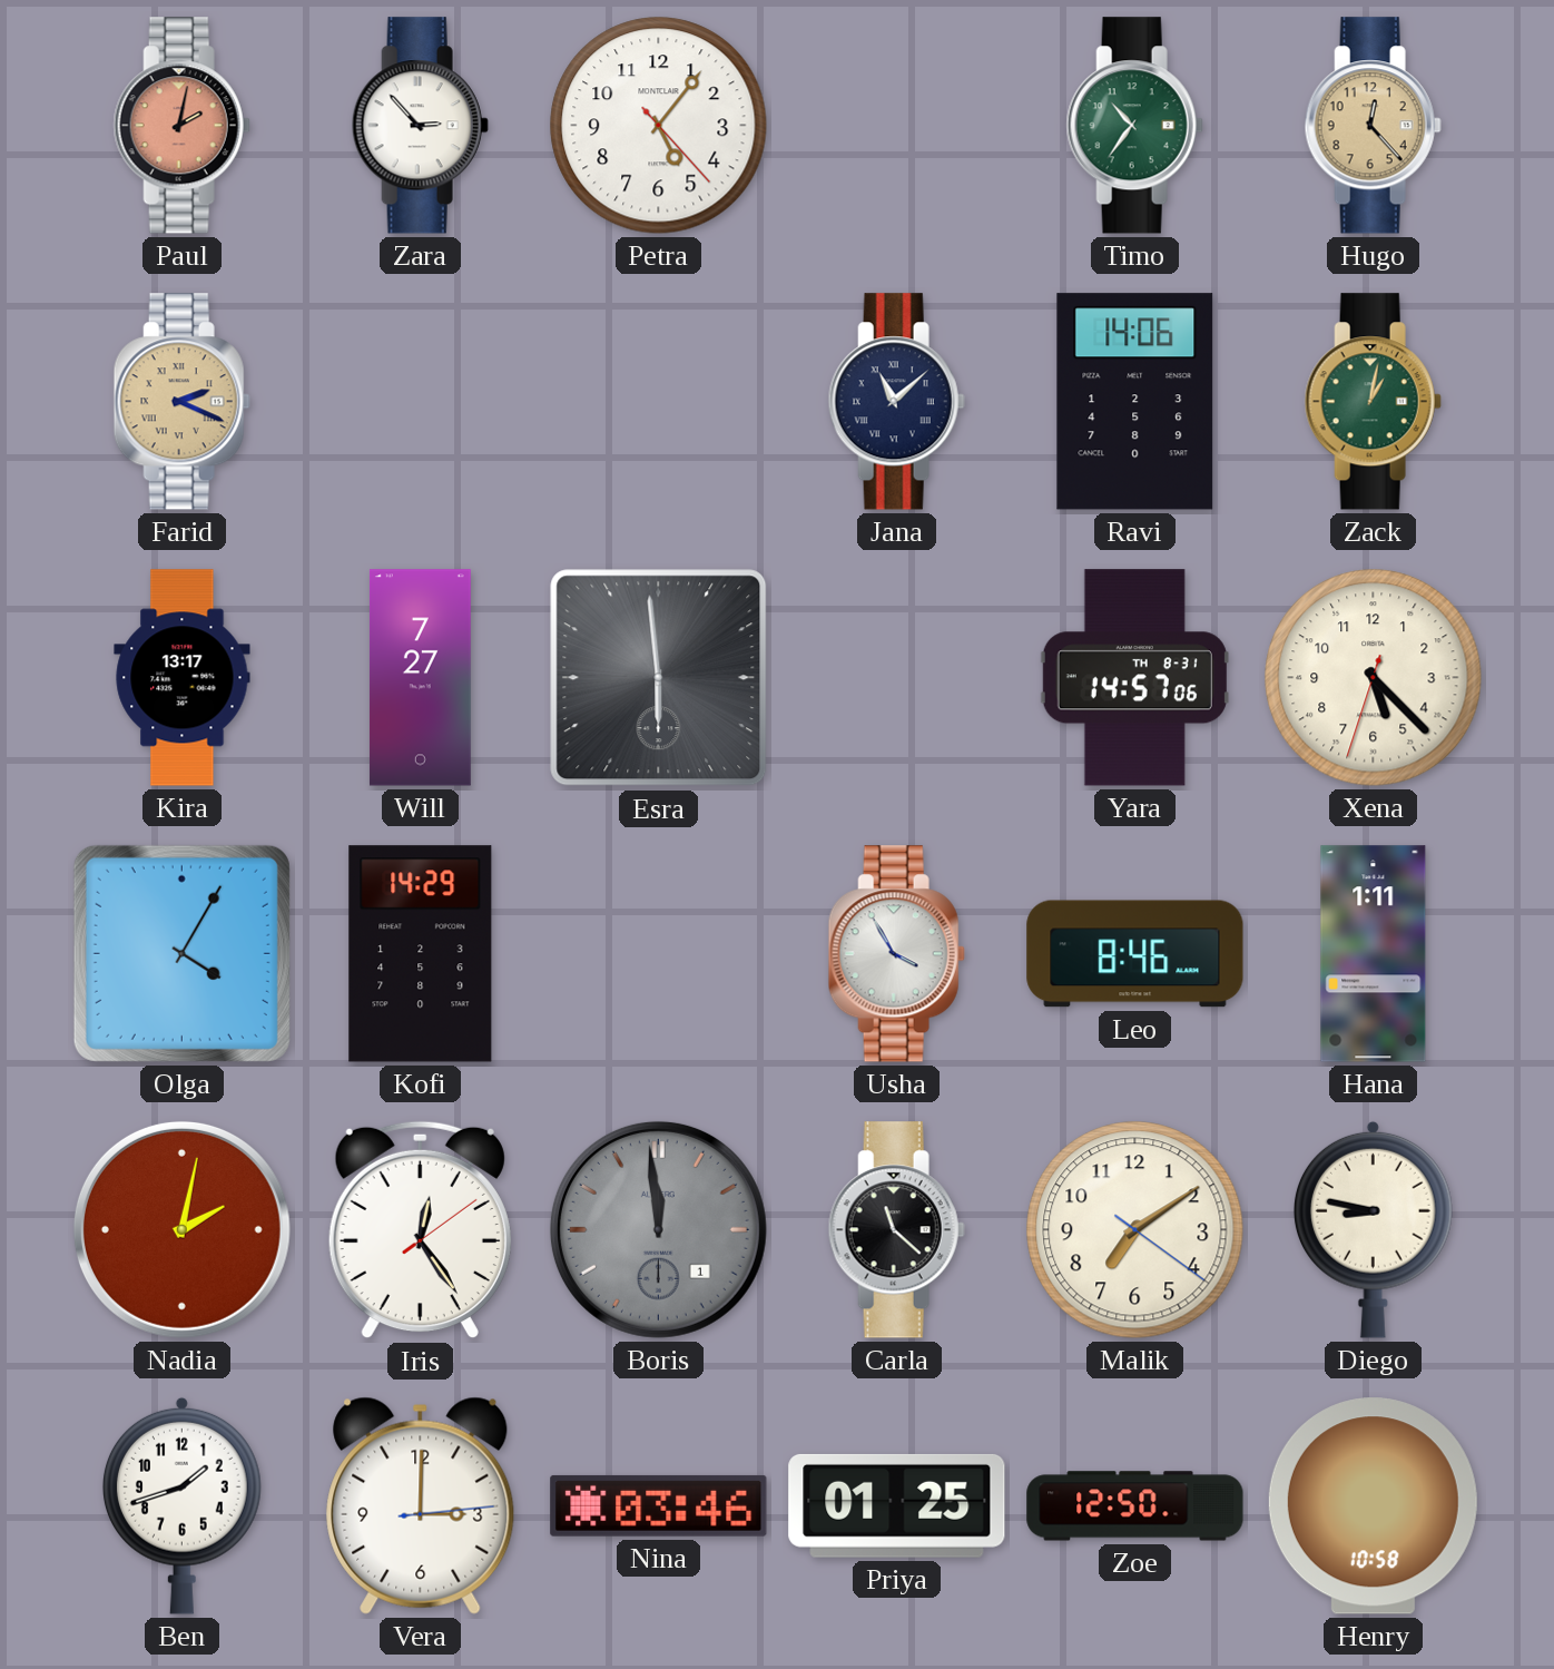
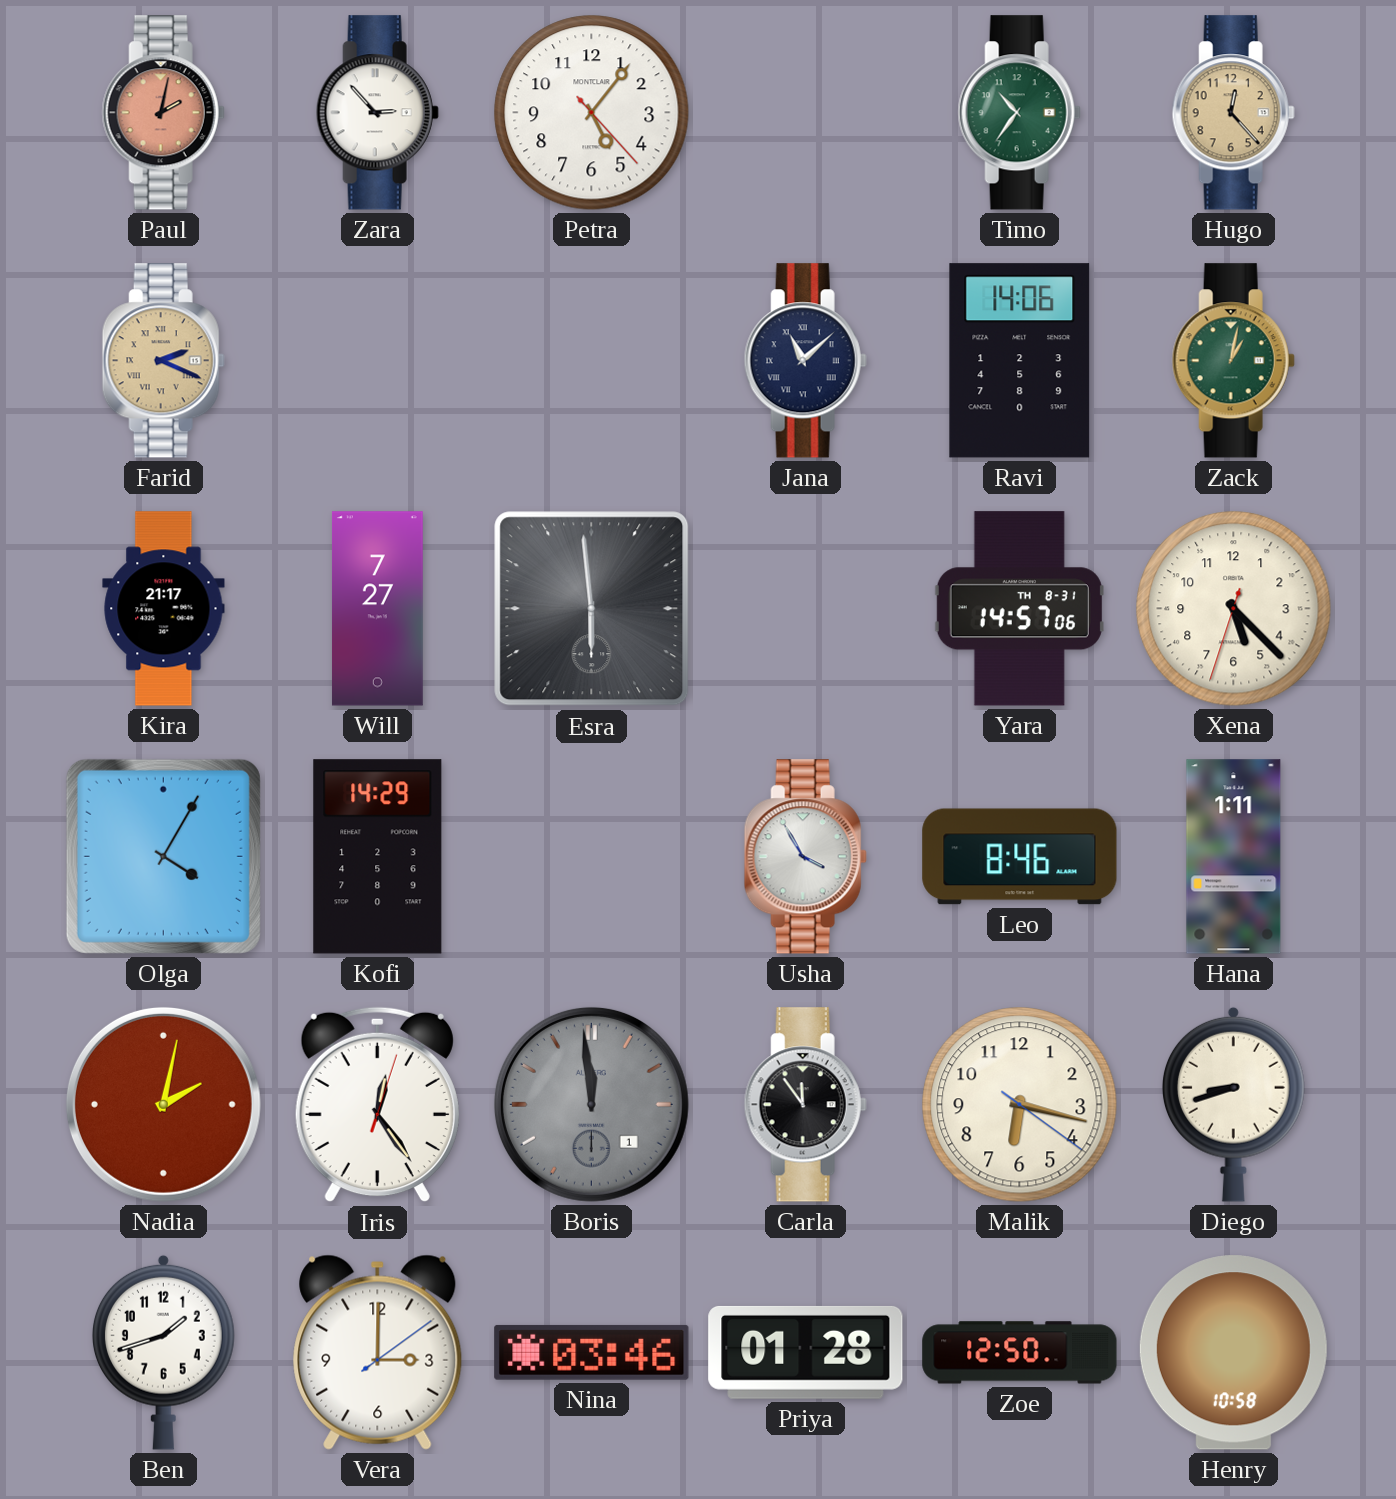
Kira: 13:17 -> 21:17
Iris: 12:24:09 -> 12:24:03
Carla: 11:22 -> 11:54
Malik: 7:09 -> 6:17
Diego: 8:47 -> 8:42
Vera: 3:00:14 -> 3:00:09
Priya: 01:25 -> 01:28
